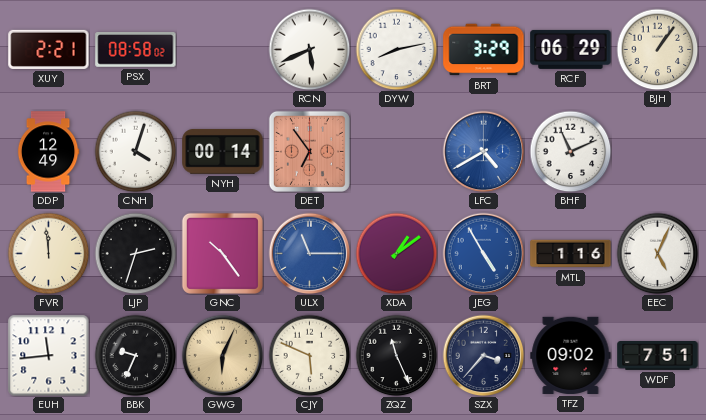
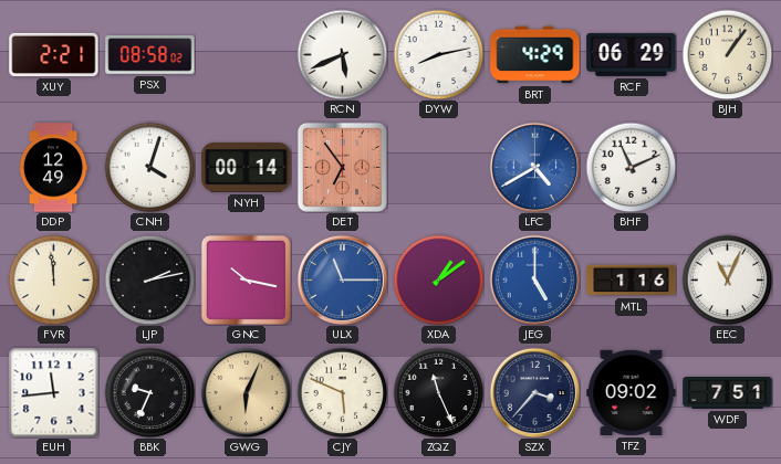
BRT: 3:29 -> 4:29
LJP: 2:33 -> 2:13
GNC: 10:24 -> 10:17
JEG: 4:55 -> 5:00
EEC: 5:04 -> 11:04
